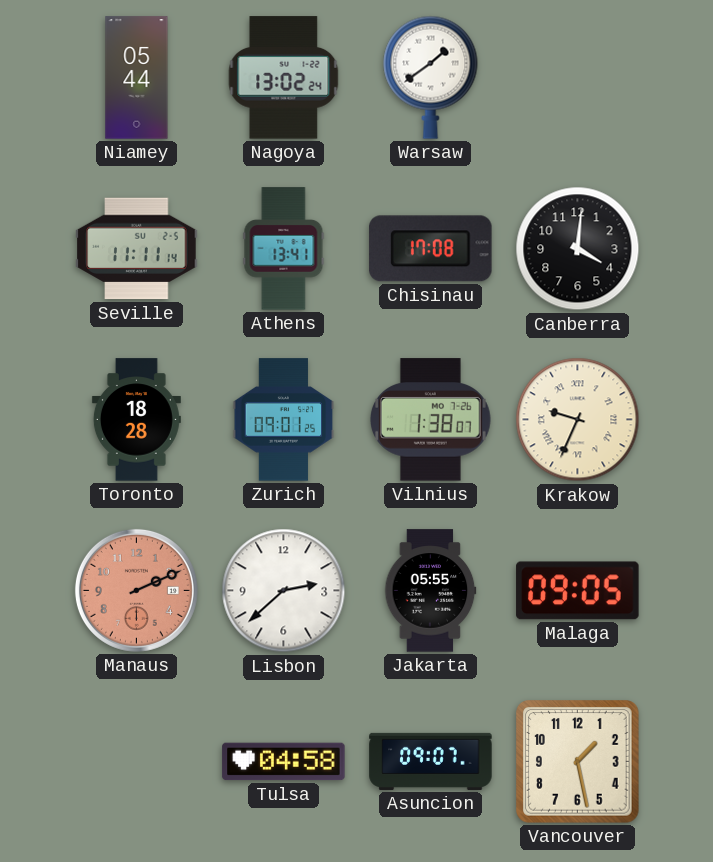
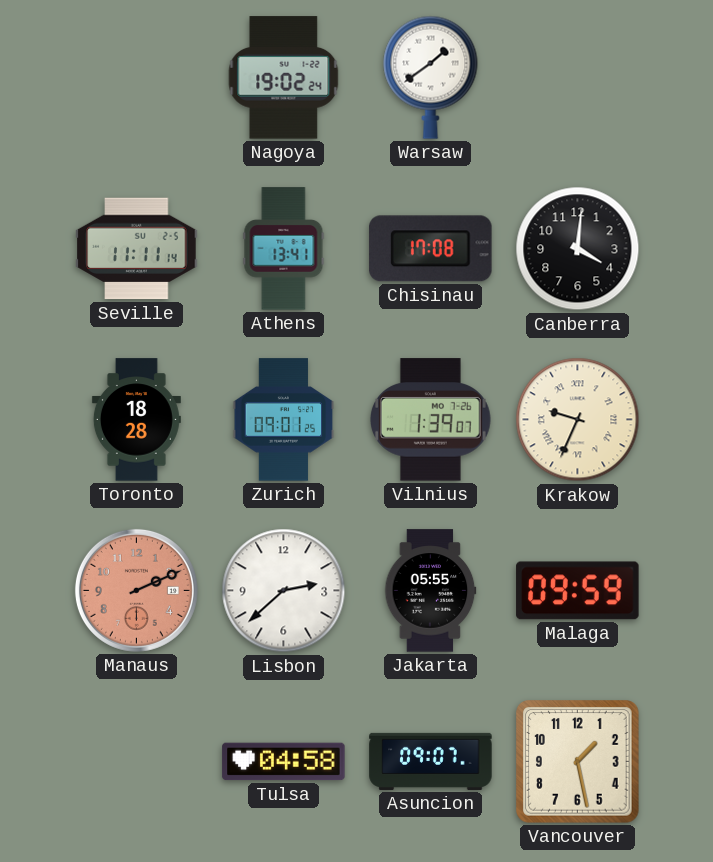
Niamey: 05:44 -> none
Nagoya: 13:02 -> 19:02
Vilnius: 1:38 -> 1:39
Malaga: 09:05 -> 09:59
